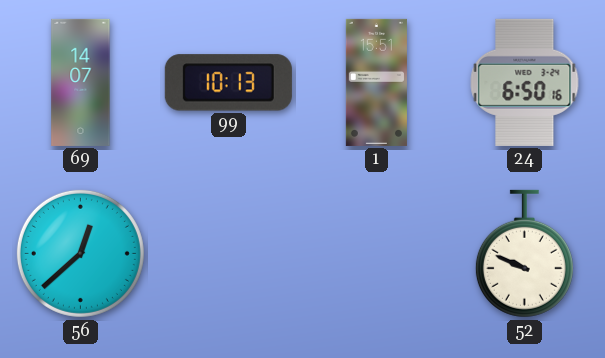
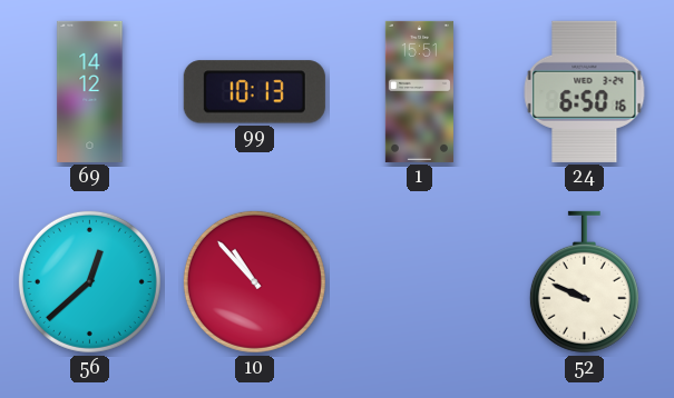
69: 14:07 -> 14:12
10: none -> 10:53
